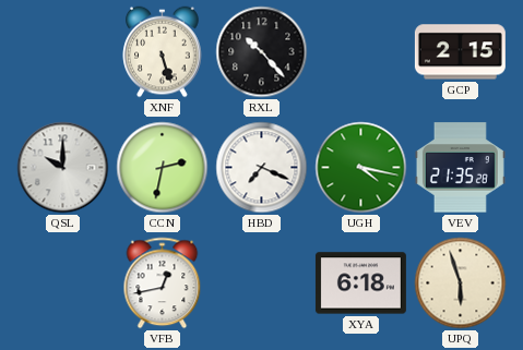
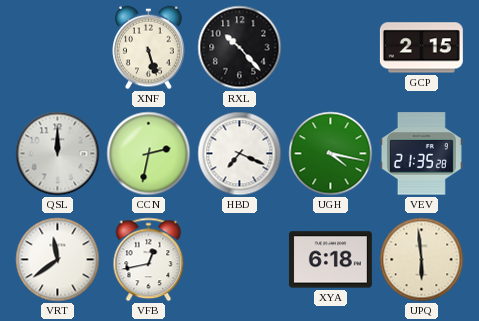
QSL: 10:00 -> 12:00
VRT: none -> 11:39
UPQ: 5:57 -> 5:59
